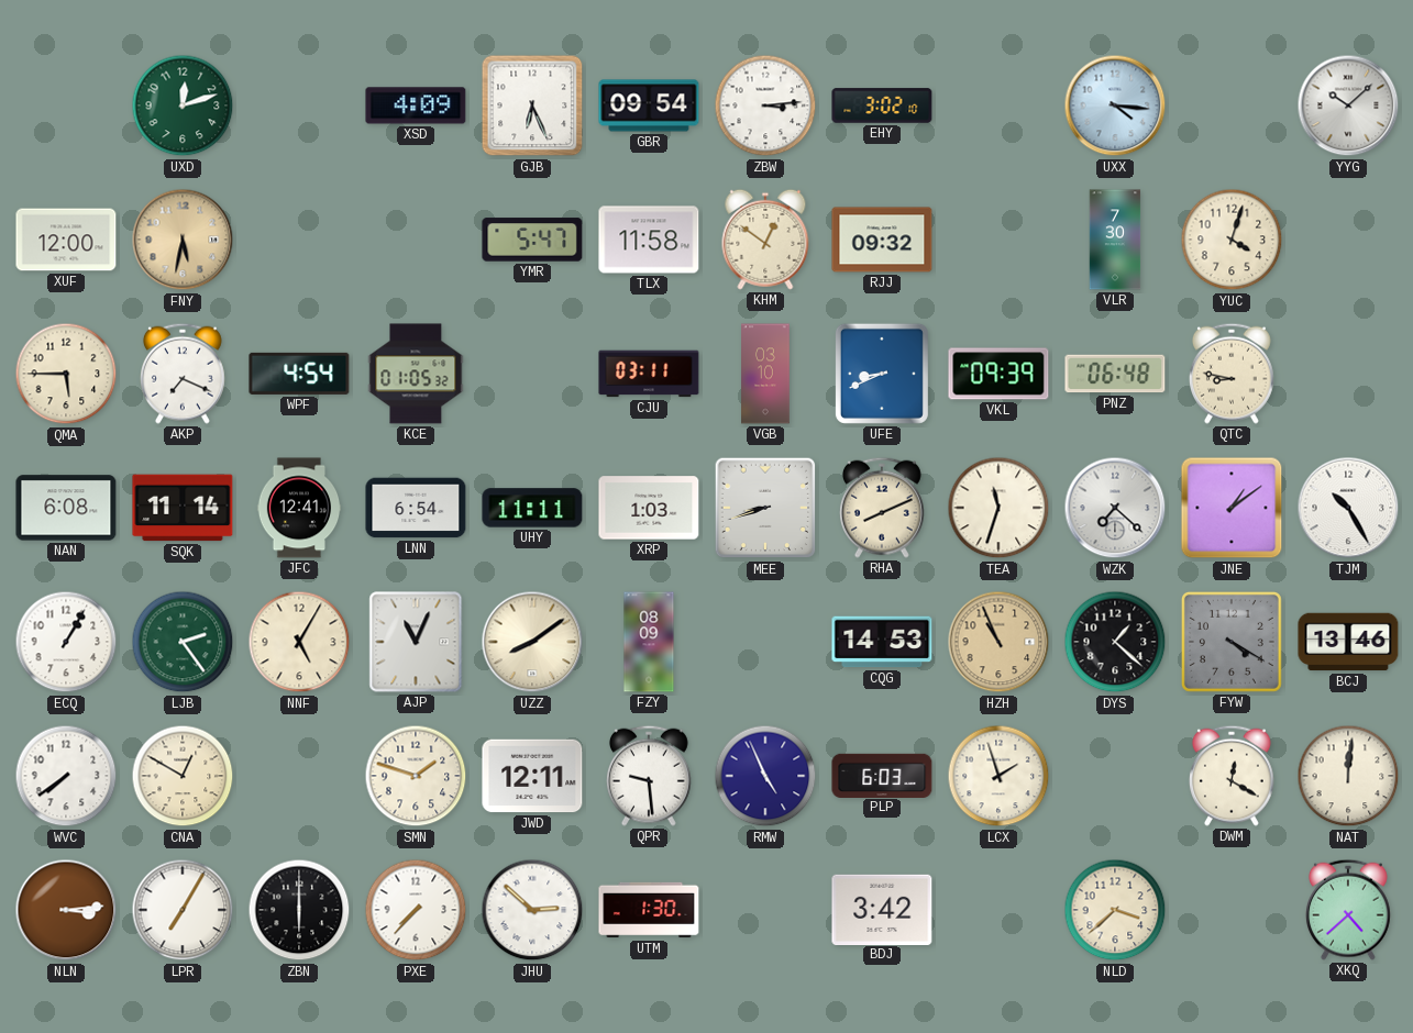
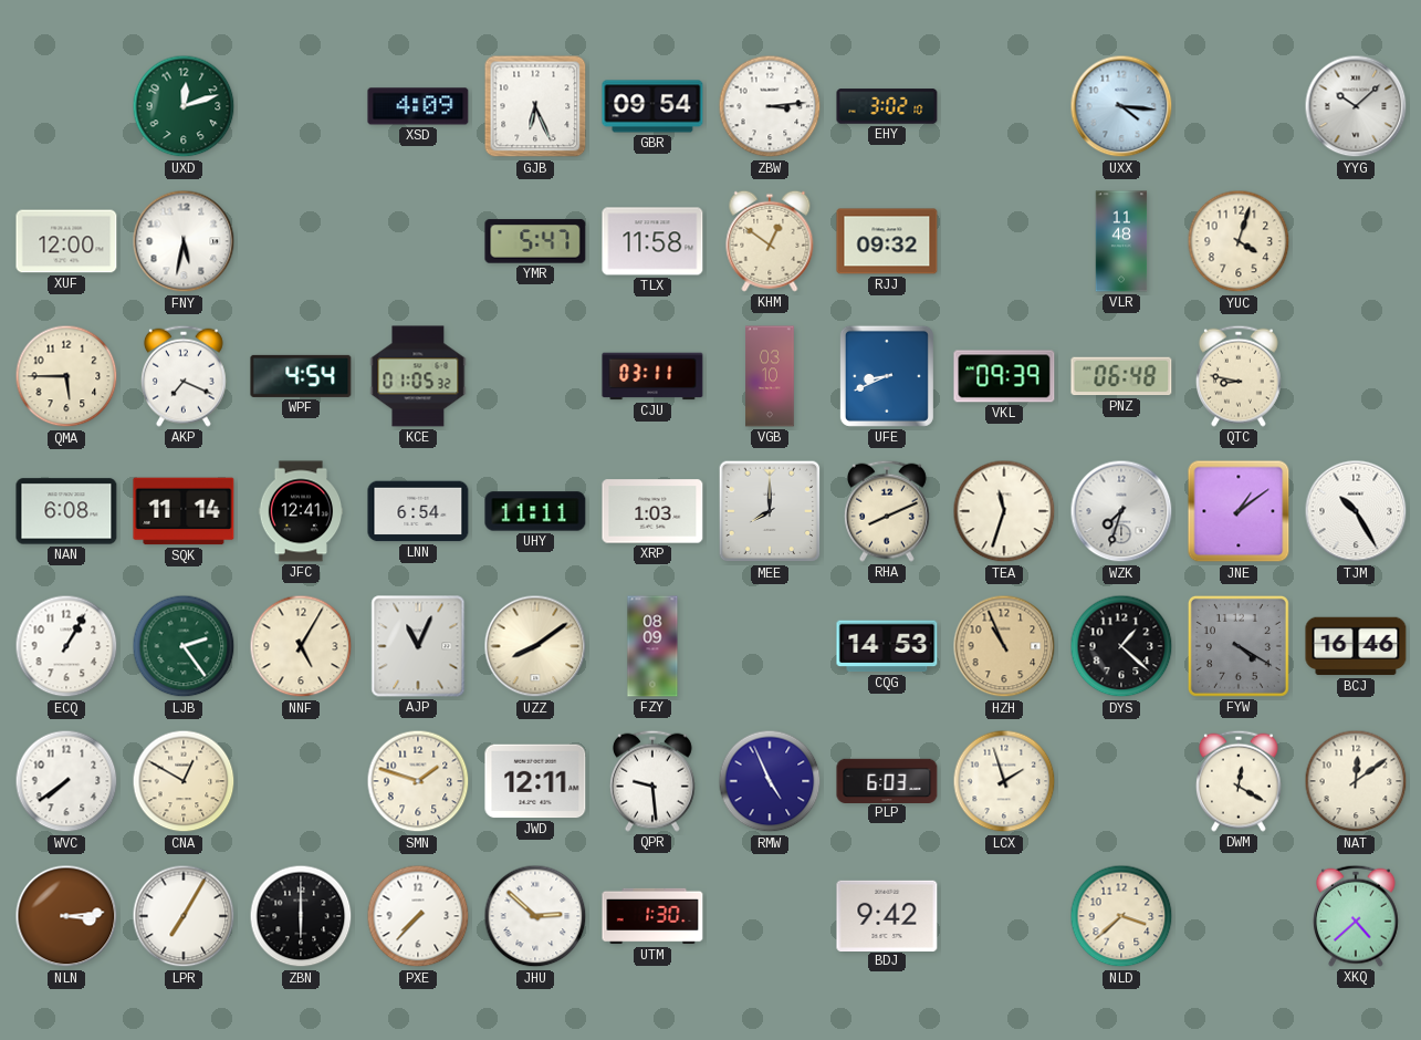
FNY dial: champagne -> white
VLR: 7:30 -> 11:48
MEE: 8:42 -> 8:00
WZK: 7:22 -> 7:33
BCJ: 13:46 -> 16:46
NAT: 12:01 -> 12:09
BDJ: 3:42 -> 9:42
